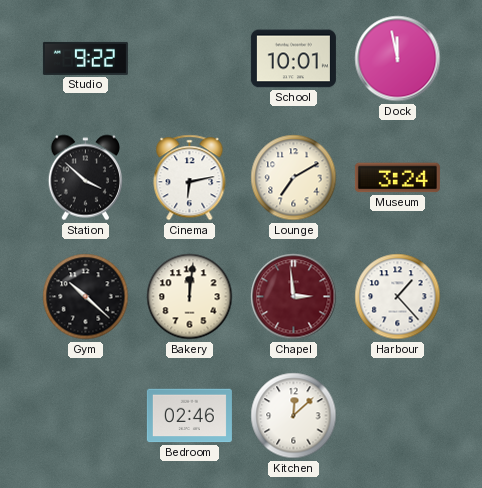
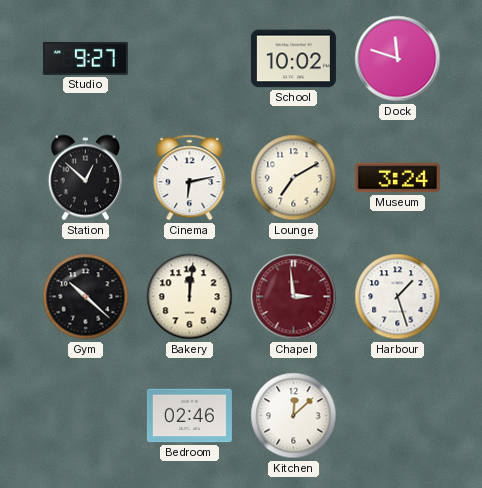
Studio: 9:22 -> 9:27
School: 10:01 -> 10:02
Dock: 11:58 -> 11:48
Station: 3:52 -> 12:52
Harbour: 1:23 -> 1:27
